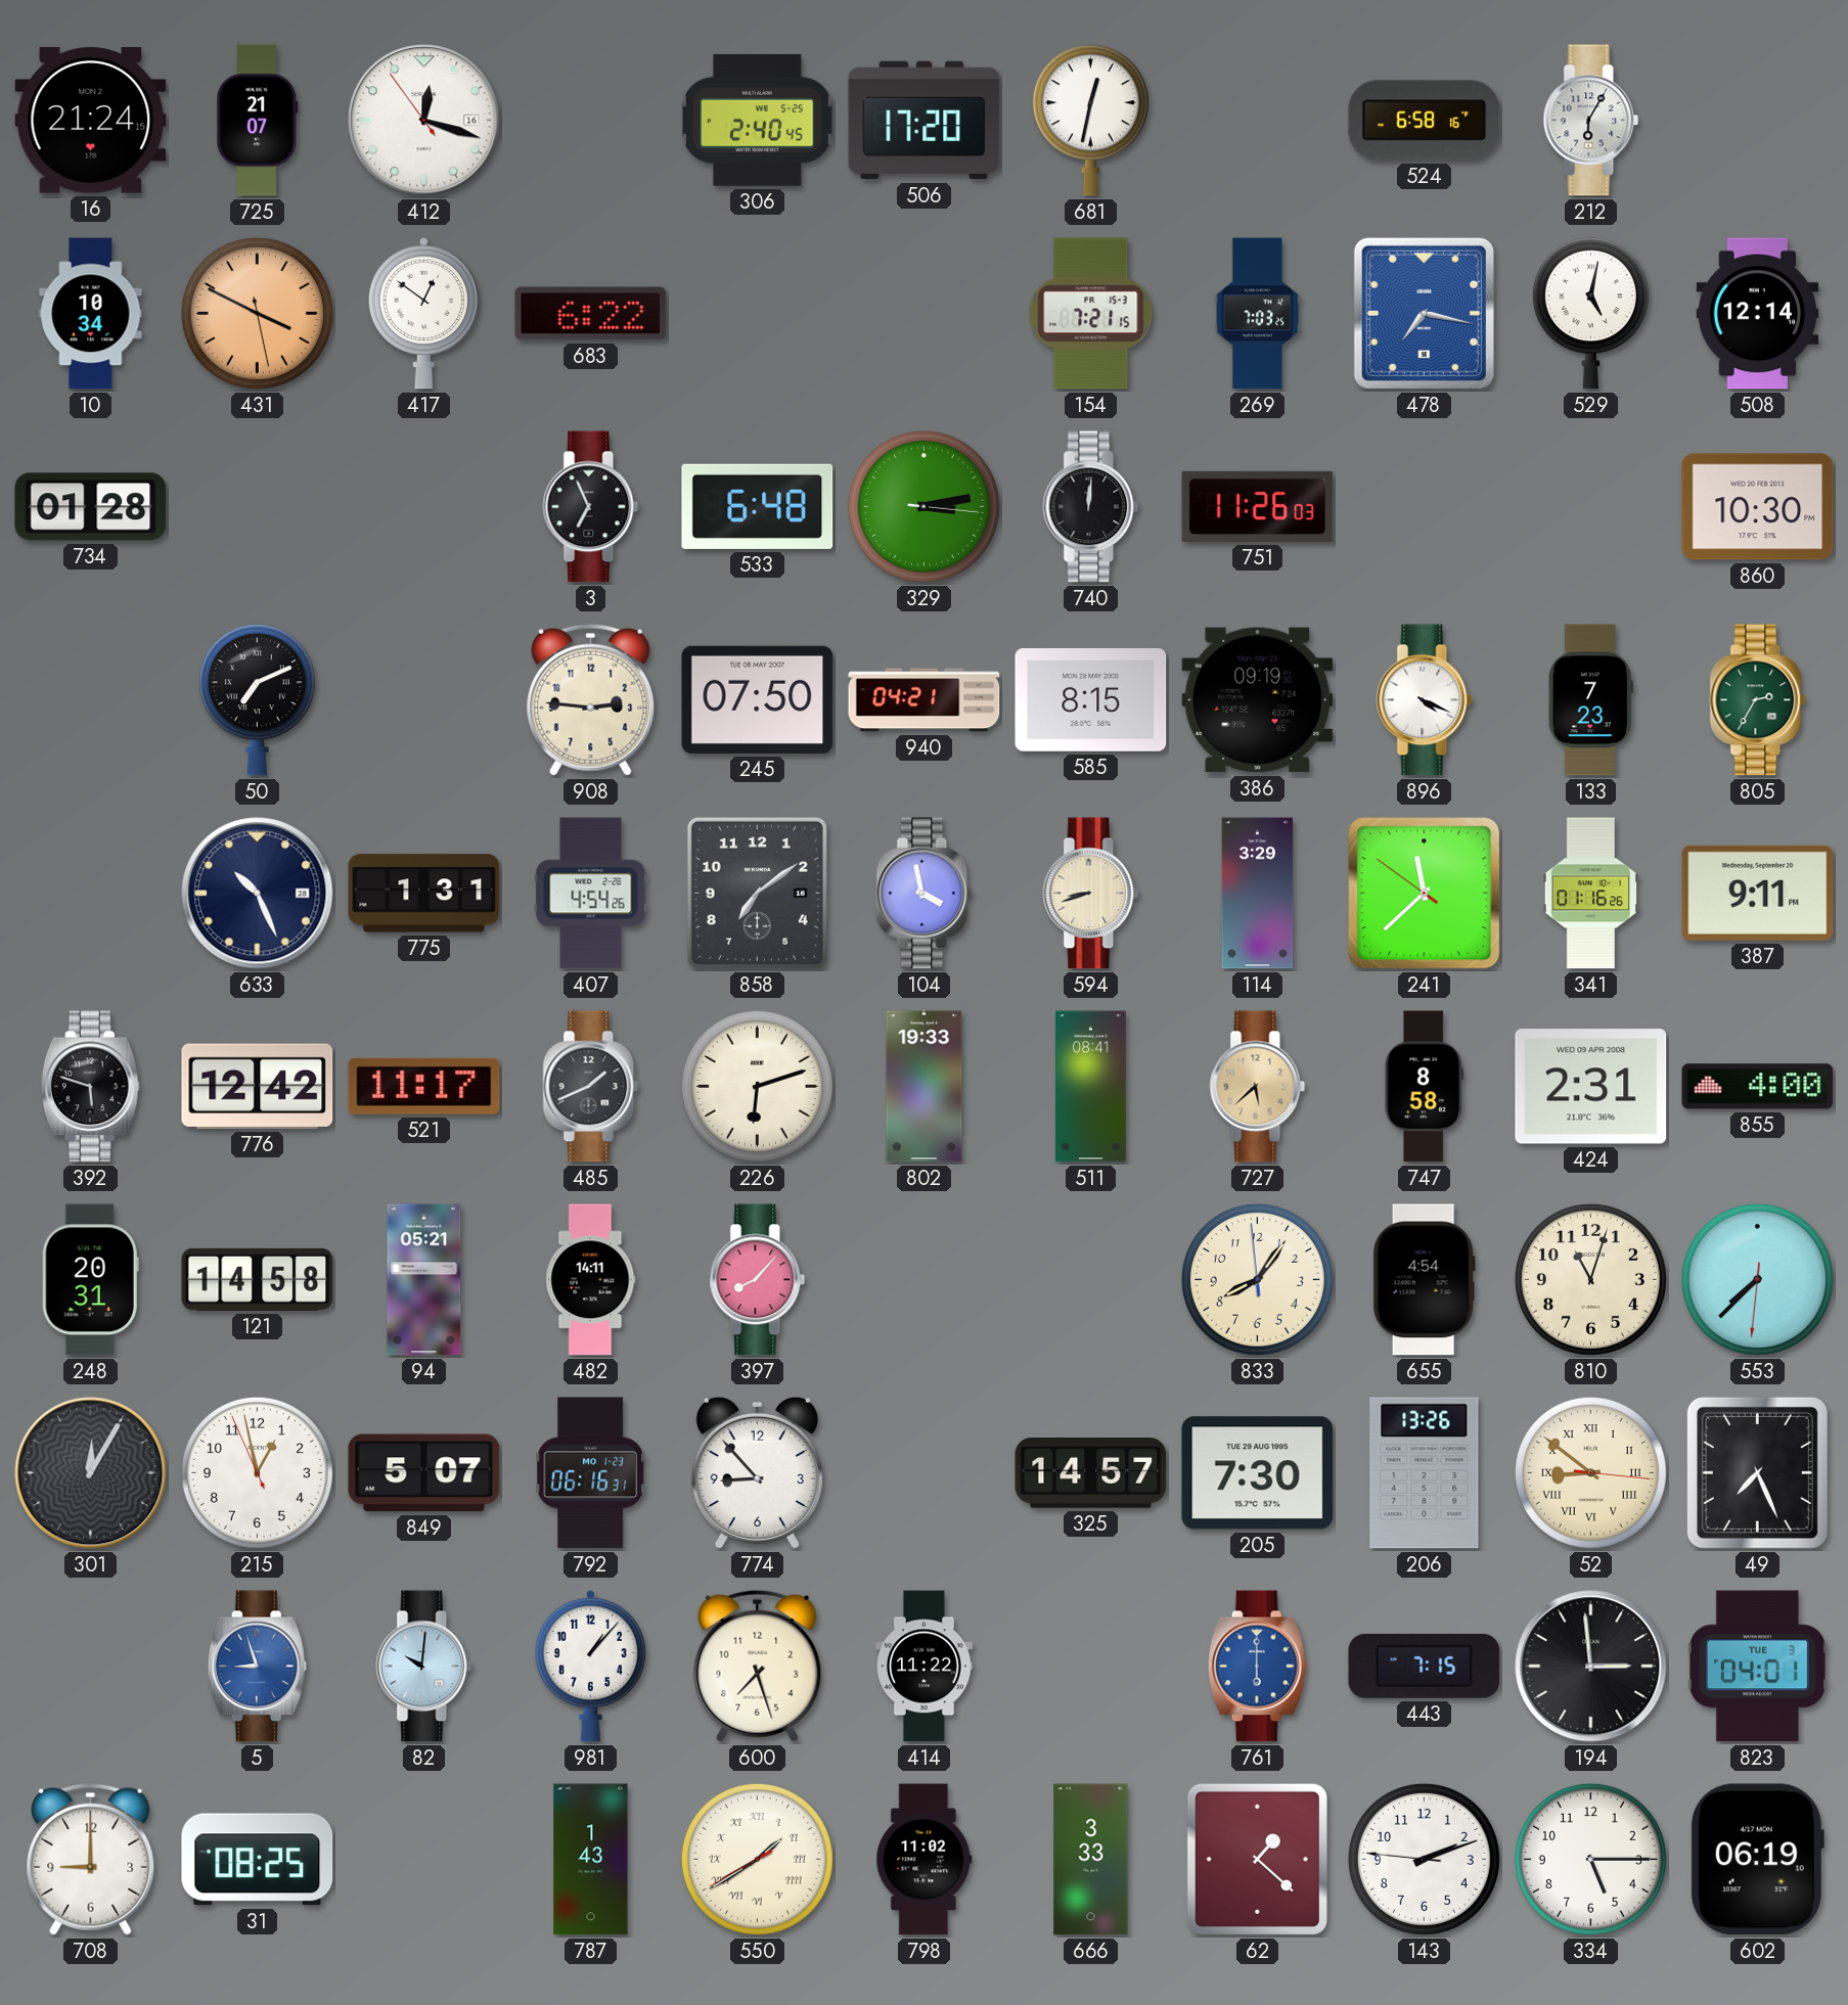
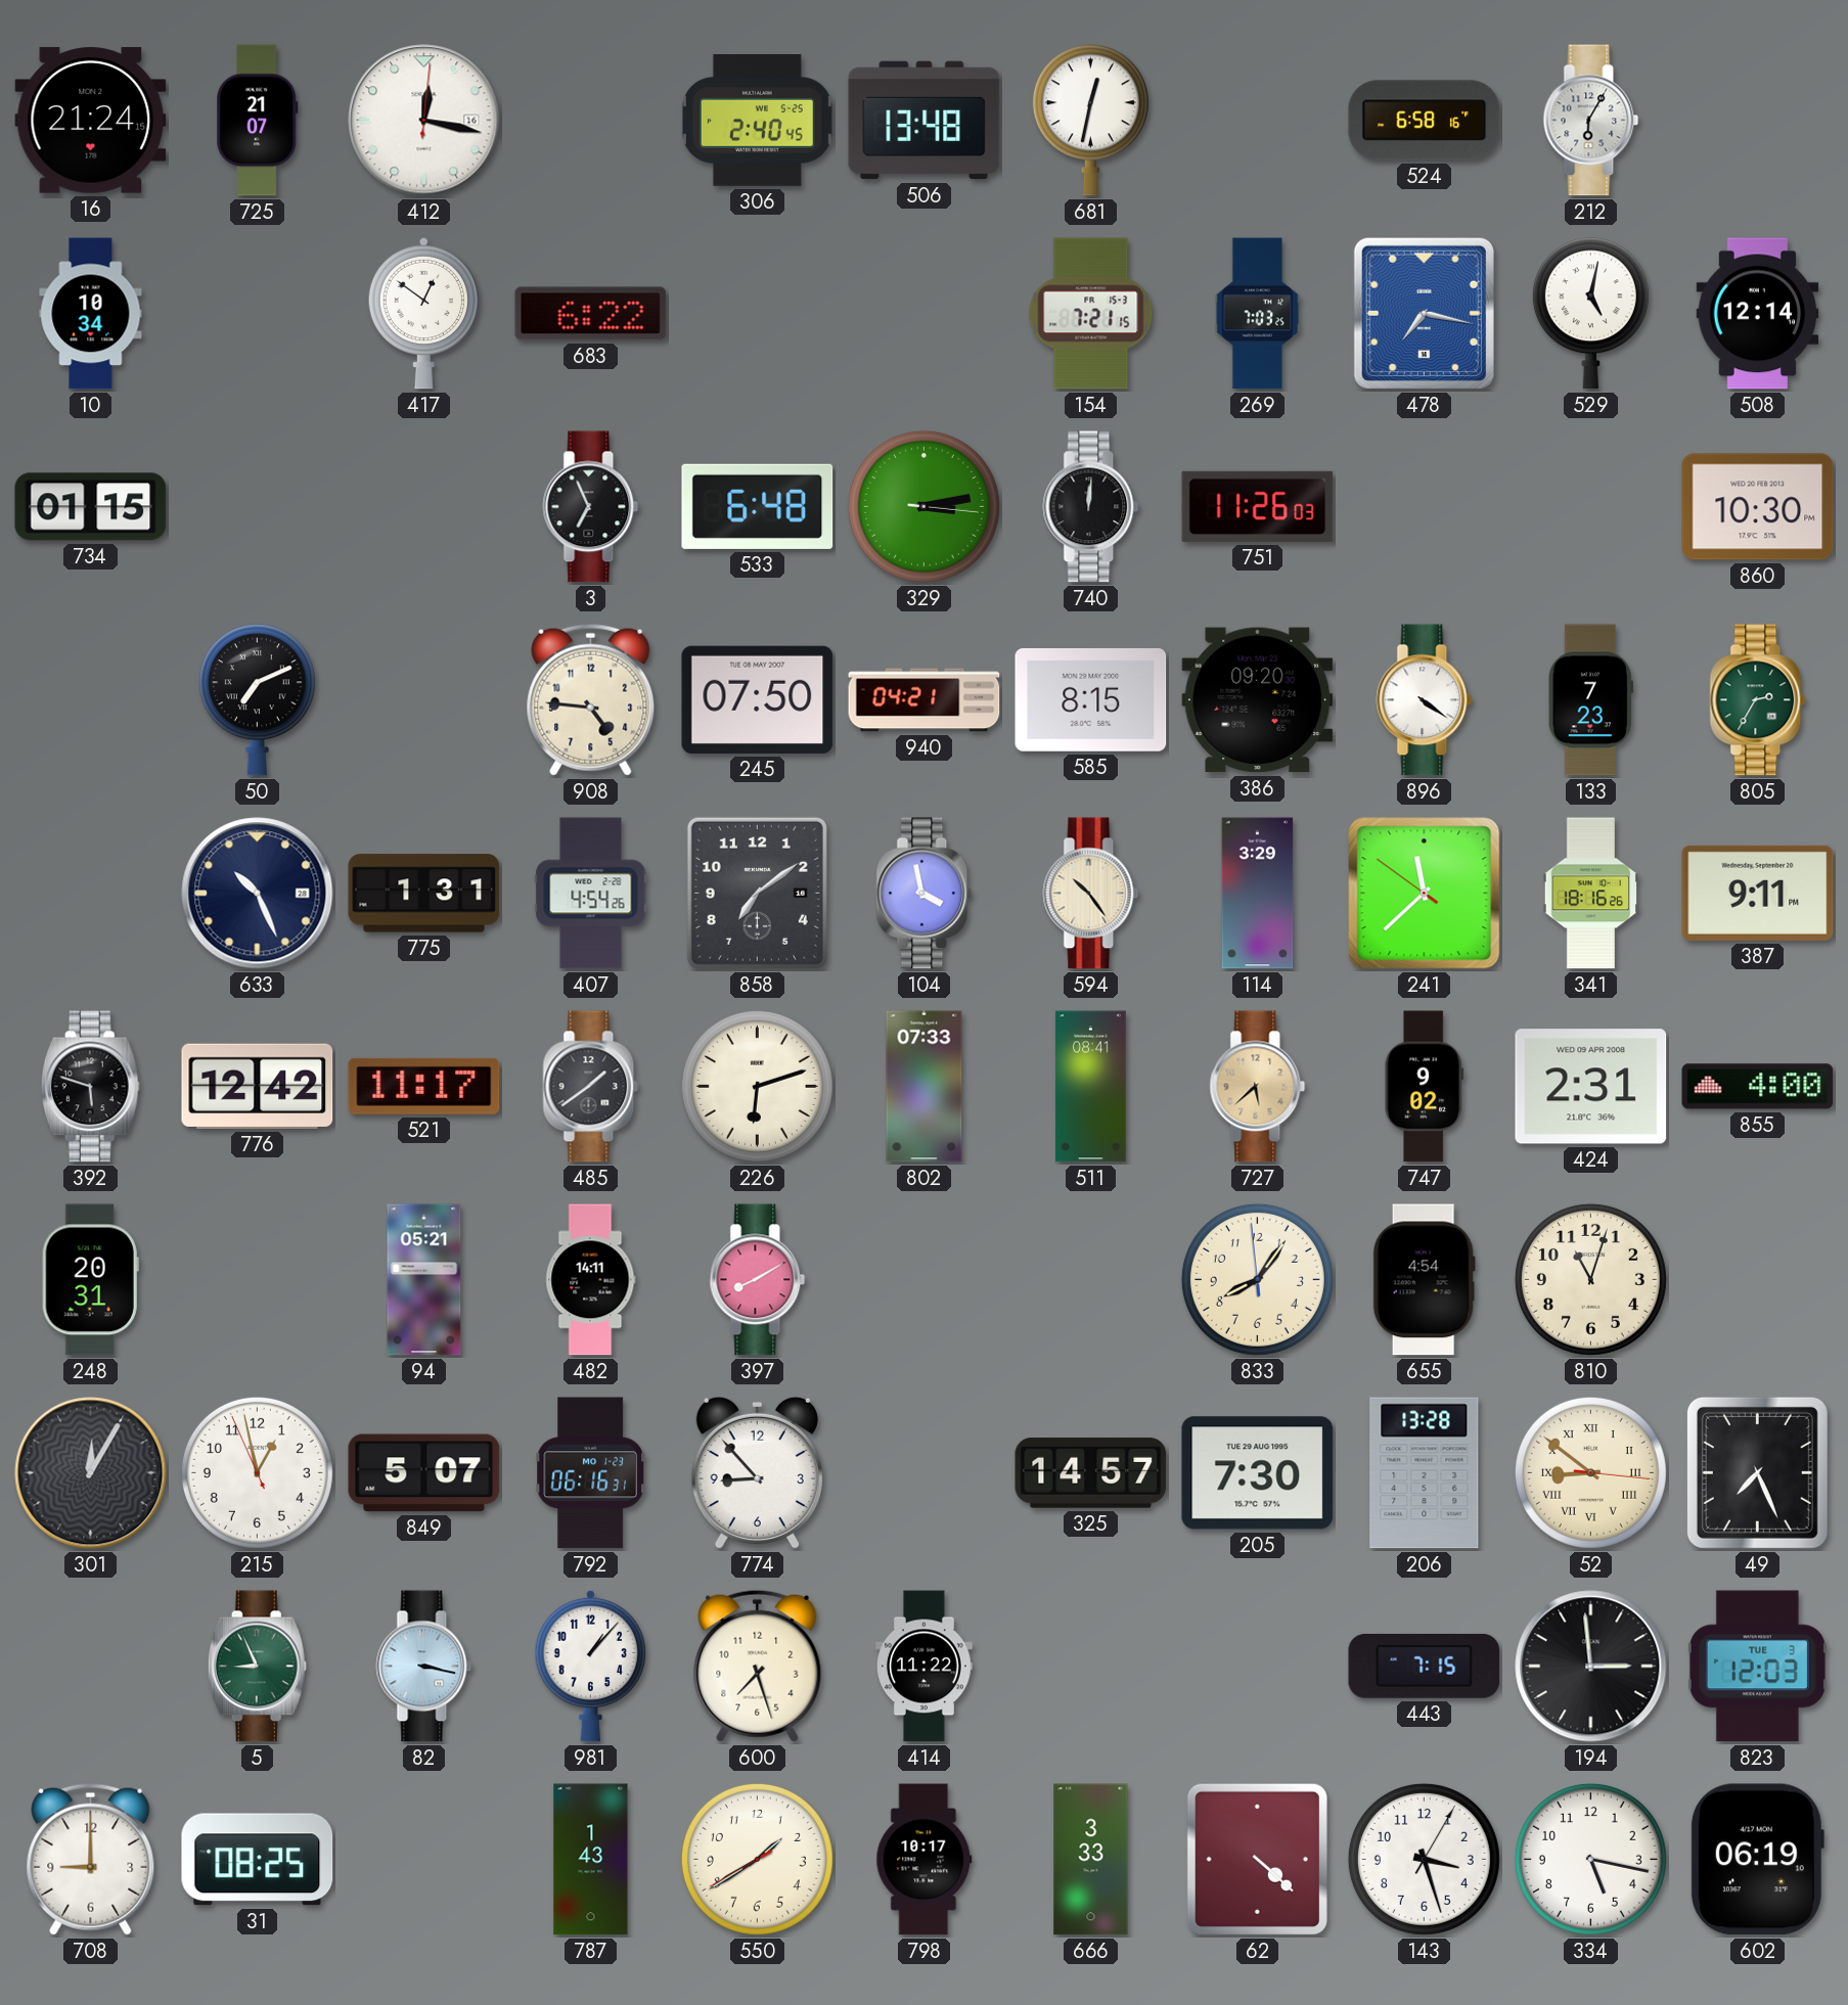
412: 12:17:54 -> 12:17:01
506: 17:20 -> 13:48
431: 3:49 -> none
734: 01:28 -> 01:15
908: 2:46 -> 4:46
386: 09:19 -> 09:20
896: 4:19 -> 4:21
594: 8:42 -> 10:24
341: 01:16 -> 18:16
485: 1:41 -> 1:39
802: 19:33 -> 07:33
747: 8:58 -> 9:02
121: 14:58 -> none
397: 8:07 -> 8:10
553: 7:37 -> none
206: 13:26 -> 13:28
5: 8:57 -> 8:56
5 dial: blue -> green
82: 10:01 -> 3:17
761: 6:00 -> none
823: 04:01 -> 12:03
550 numerals: Roman -> Arabic
798: 11:02 -> 10:17
62: 1:22 -> 4:22
143: 2:11 -> 3:27
334: 5:15 -> 5:17
